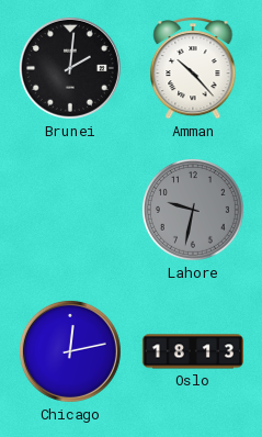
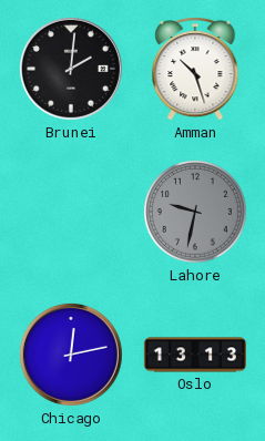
Amman: 10:23 -> 10:27
Oslo: 18:13 -> 13:13
